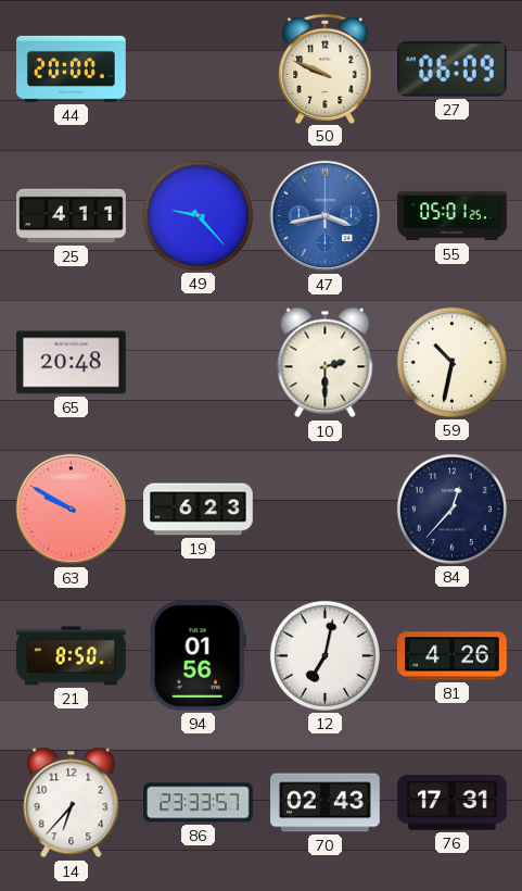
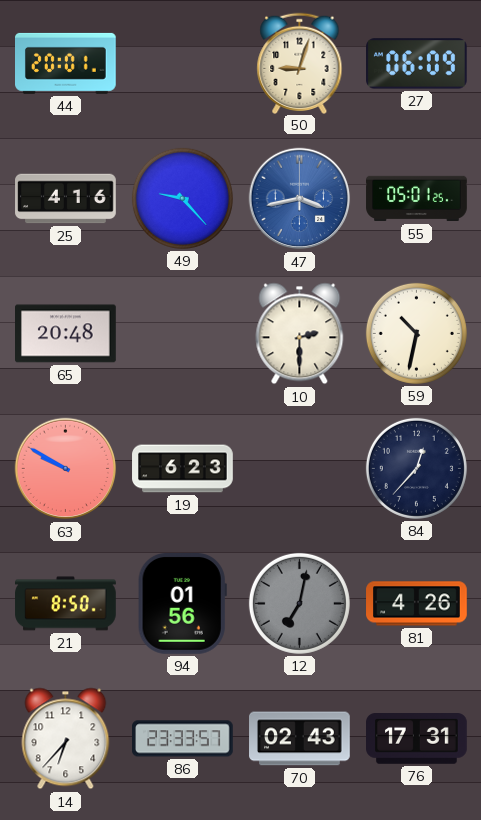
44: 20:00 -> 20:01
50: 9:49 -> 9:03
25: 4:11 -> 4:16
12 dial: white -> grey
